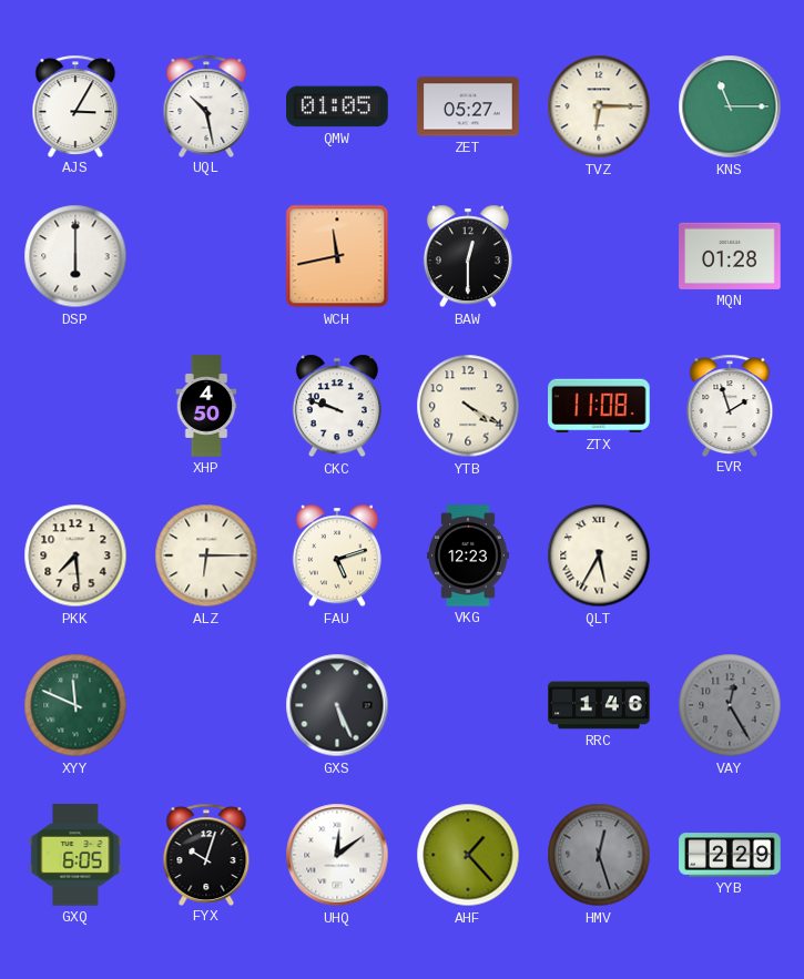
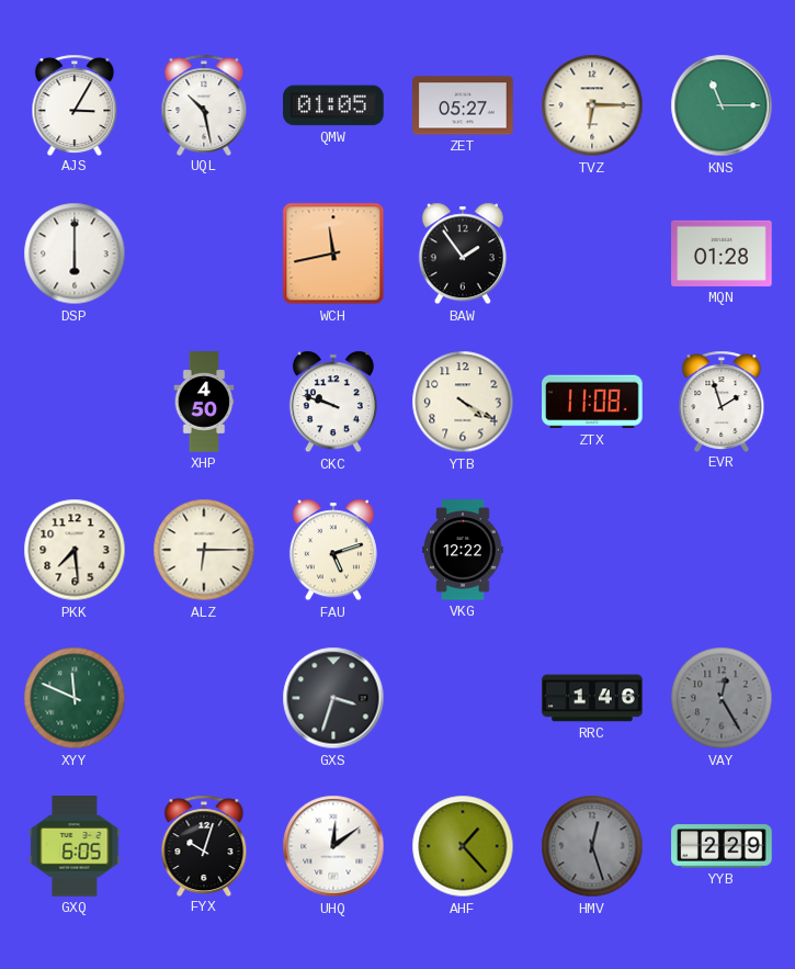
BAW: 12:30 -> 1:54
VKG: 12:23 -> 12:22
QLT: 5:35 -> none
GXS: 5:26 -> 3:33
